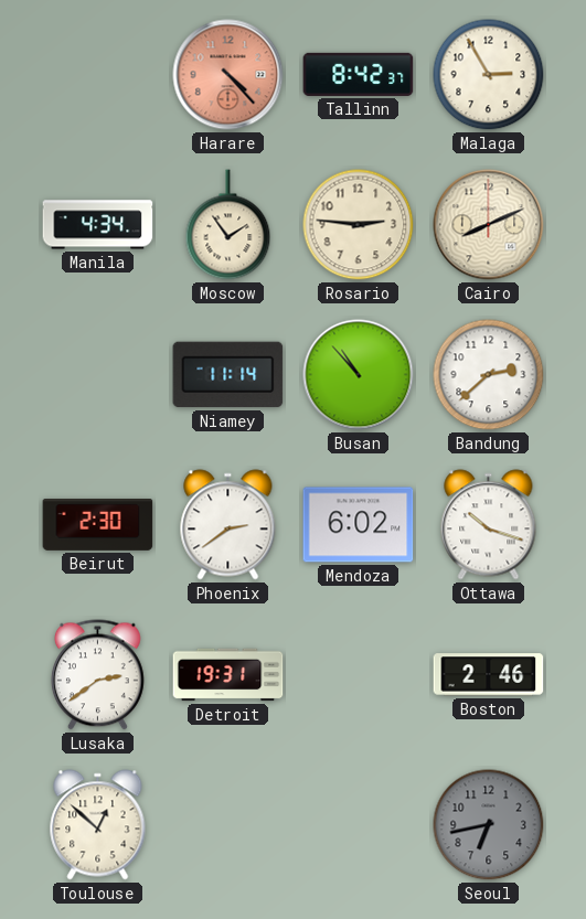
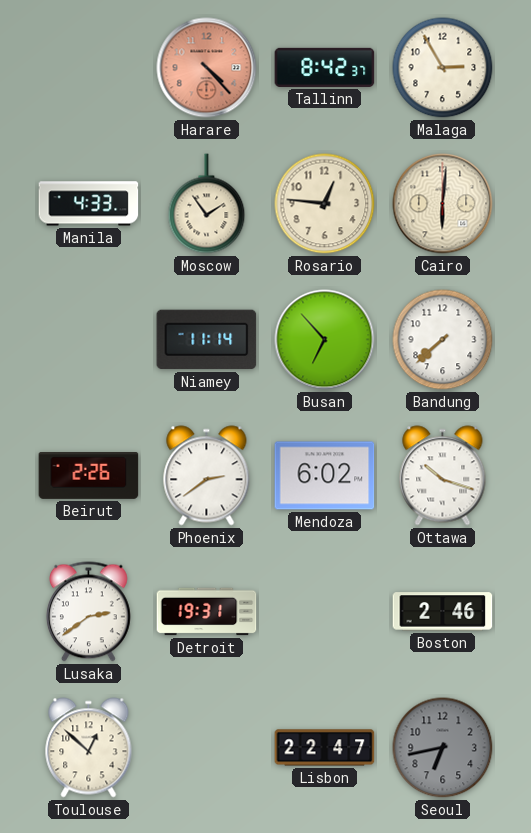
Manila: 4:34 -> 4:33
Rosario: 2:46 -> 12:46
Cairo: 8:11 -> 6:01
Busan: 10:53 -> 6:53
Bandung: 2:38 -> 7:38
Beirut: 2:30 -> 2:26
Lisbon: none -> 22:47
